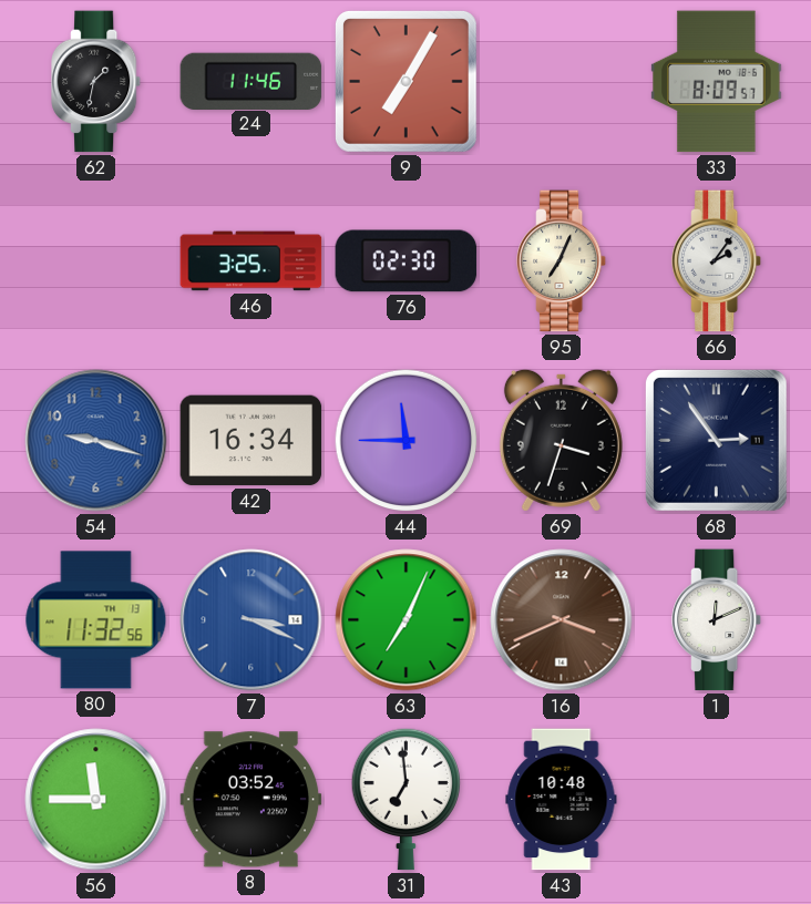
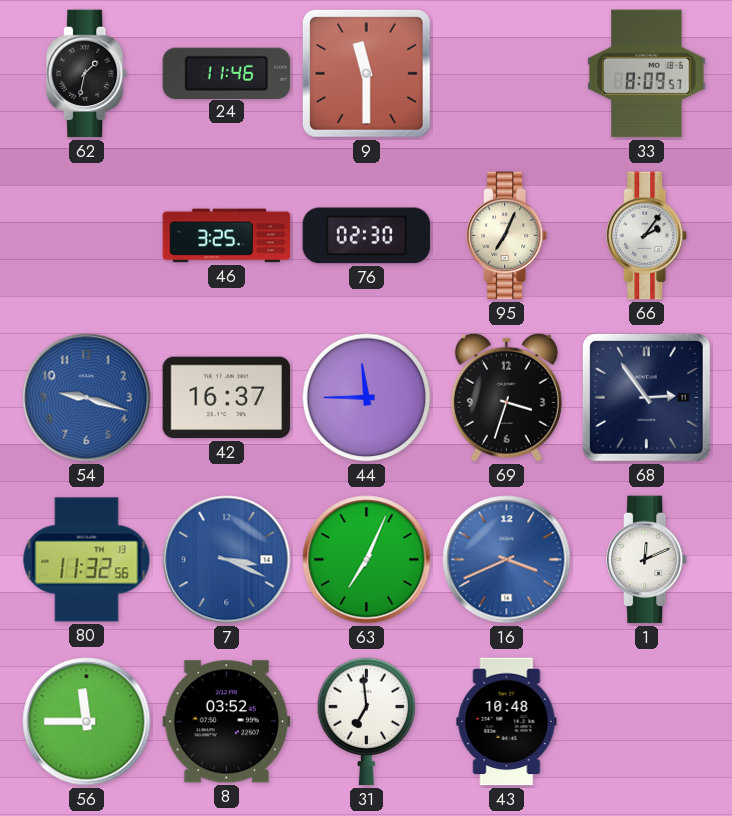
9: 7:05 -> 11:30
42: 16:34 -> 16:37
16 dial: brown -> blue
